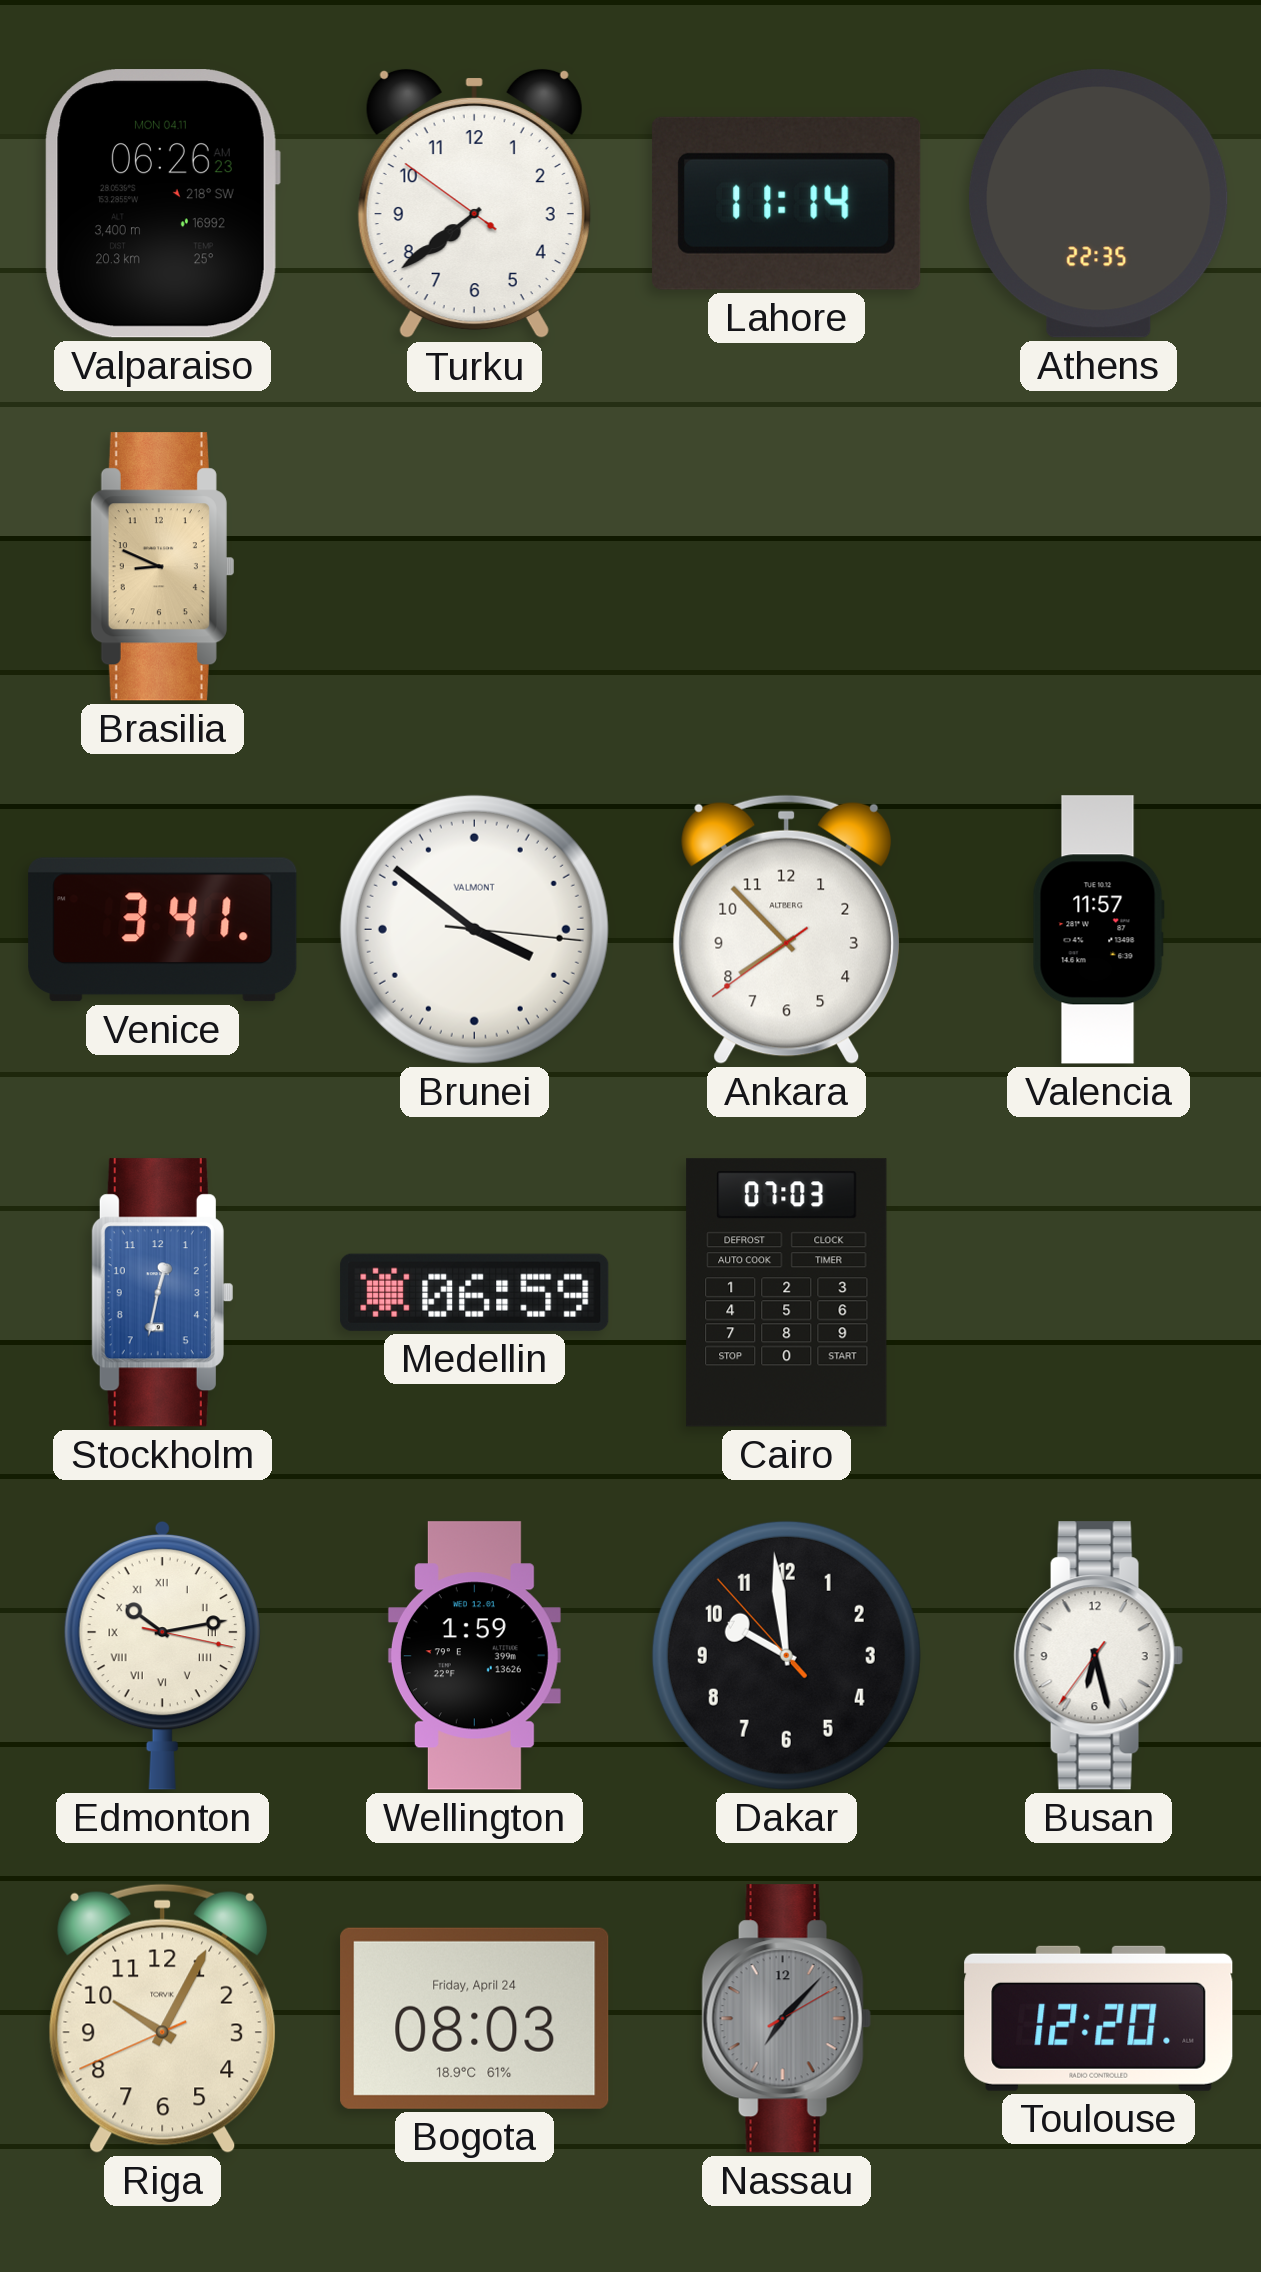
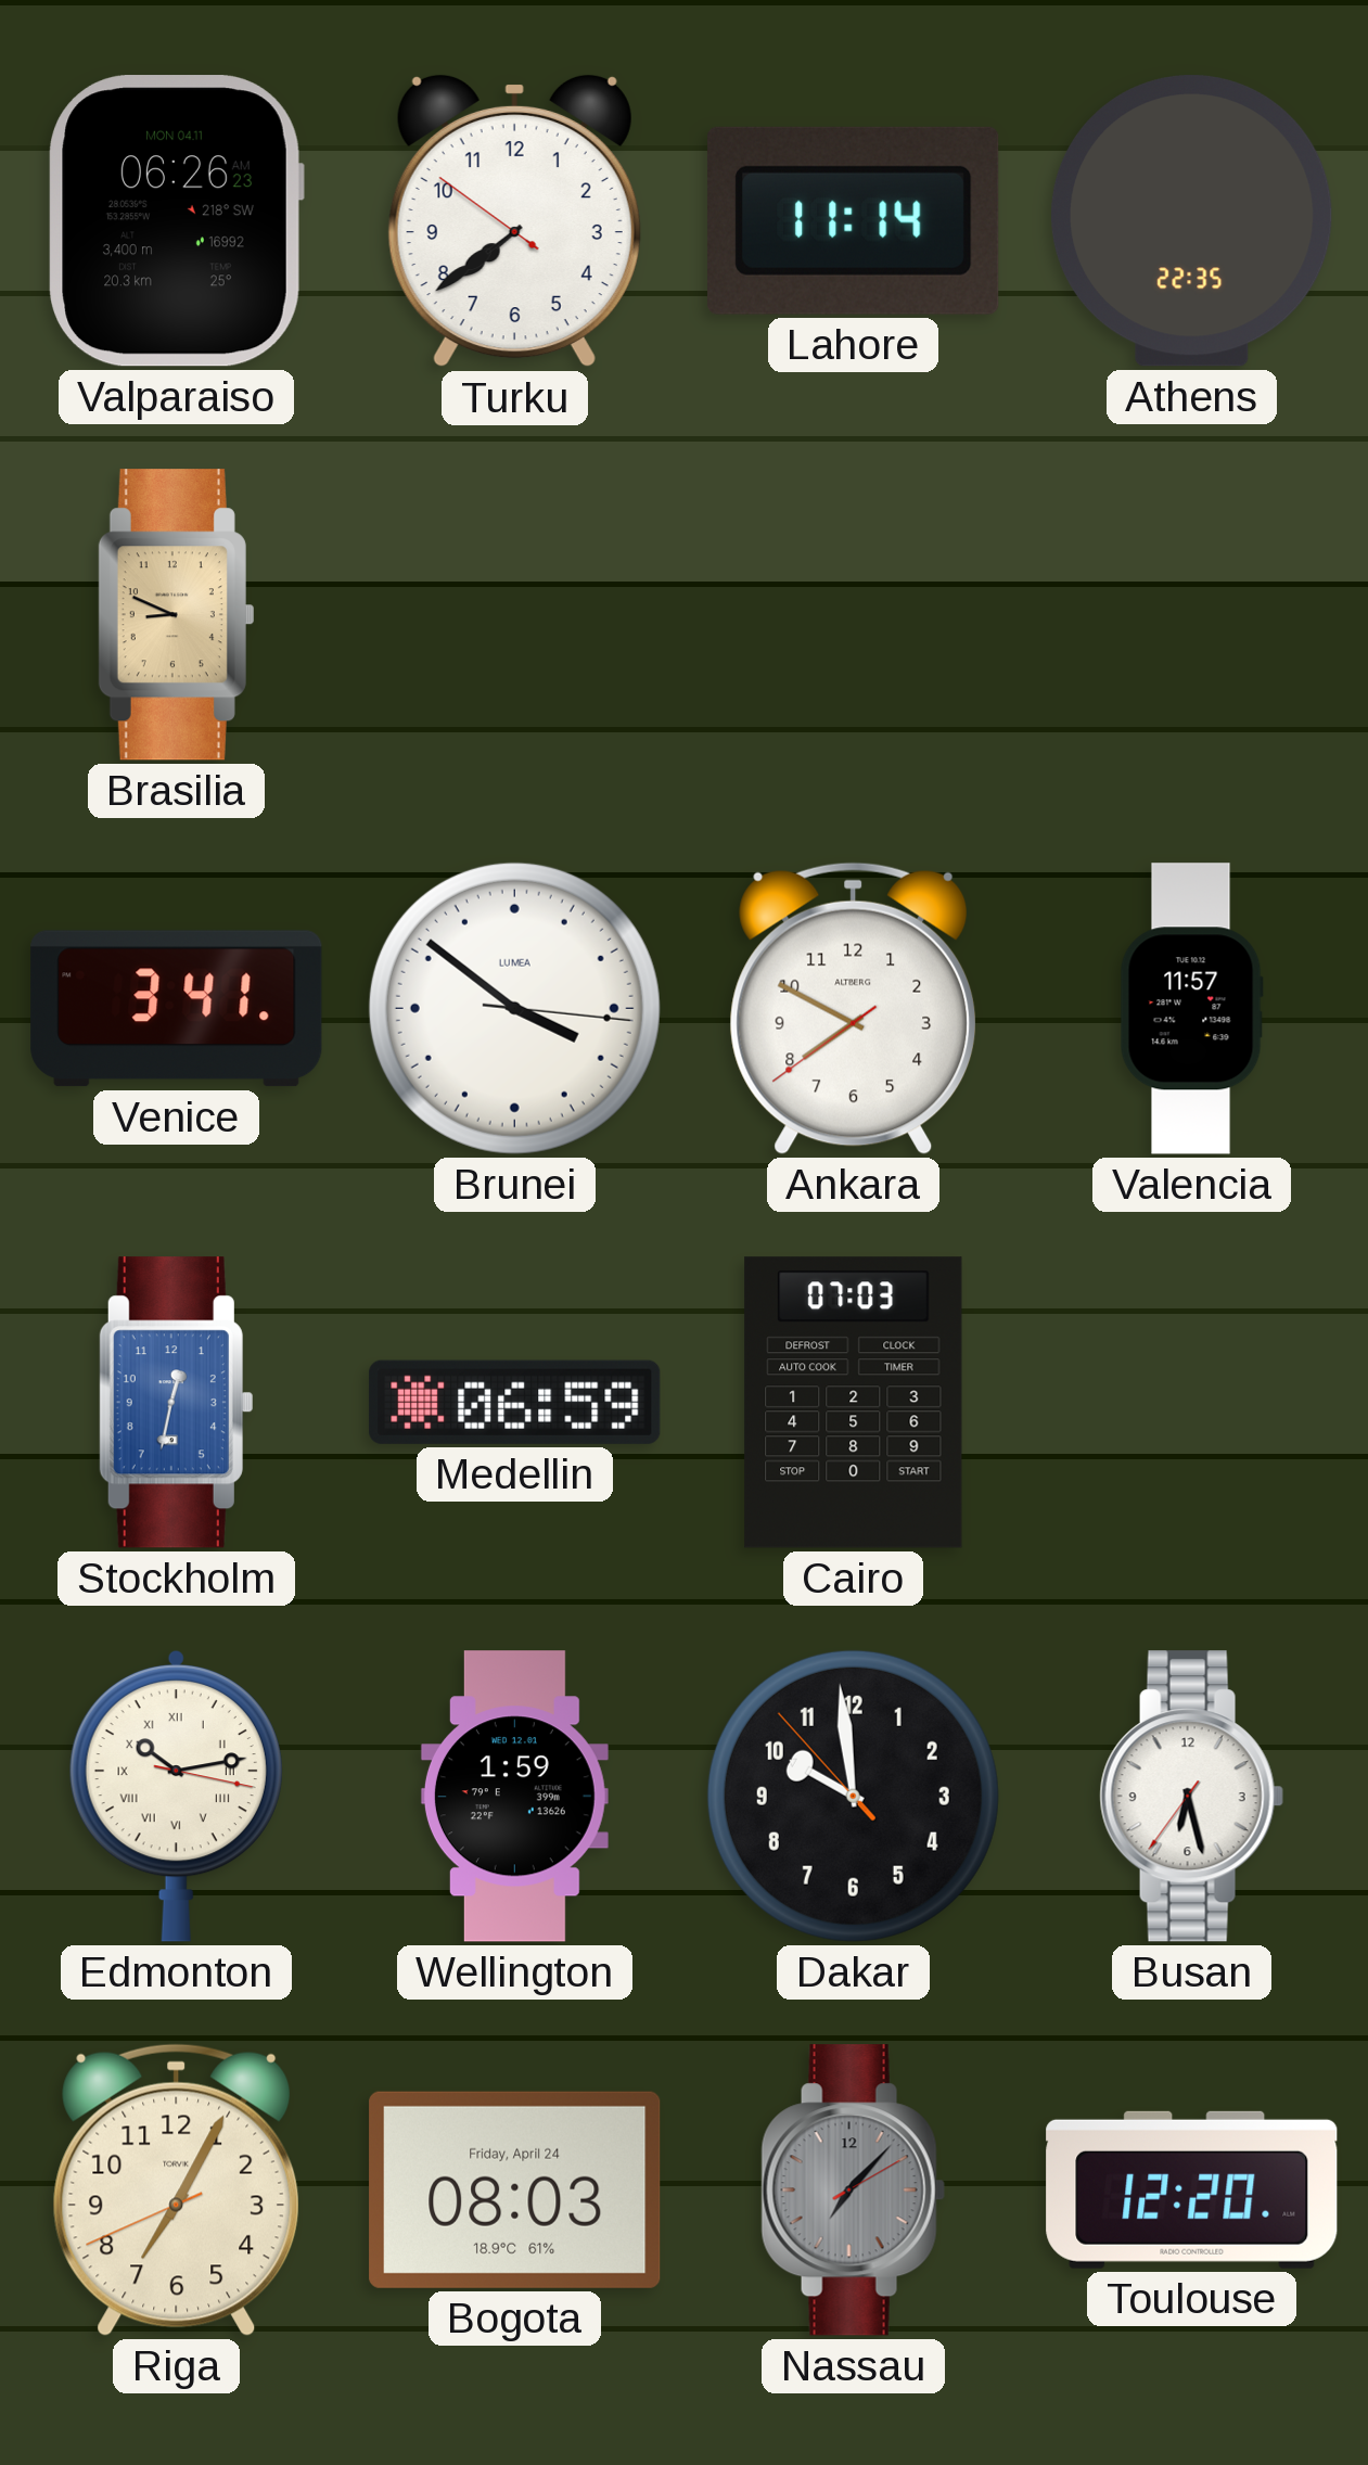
Brunei brand: VALMONT -> LUMEA
Ankara: 7:52 -> 7:49
Riga: 10:04 -> 7:04
